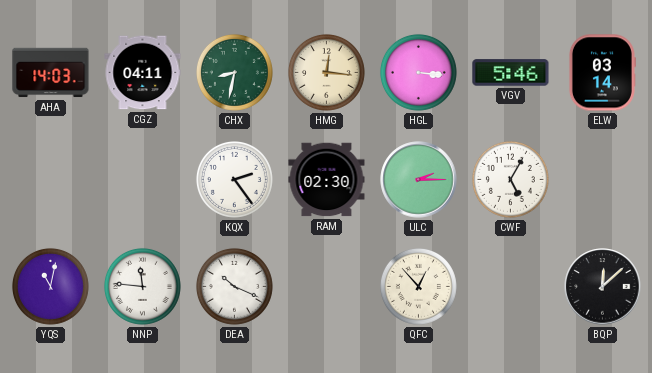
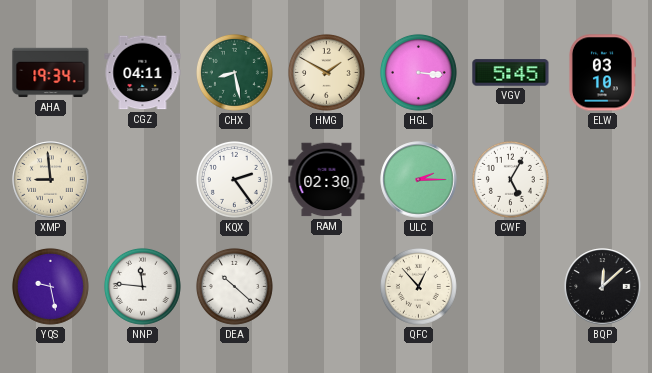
AHA: 14:03 -> 19:34
CHX: 8:32 -> 8:28
HMG: 12:16 -> 1:50
VGV: 5:46 -> 5:45
ELW: 03:14 -> 03:10
XMP: none -> 8:59
YQS: 11:02 -> 9:28
DEA: 10:19 -> 10:22
